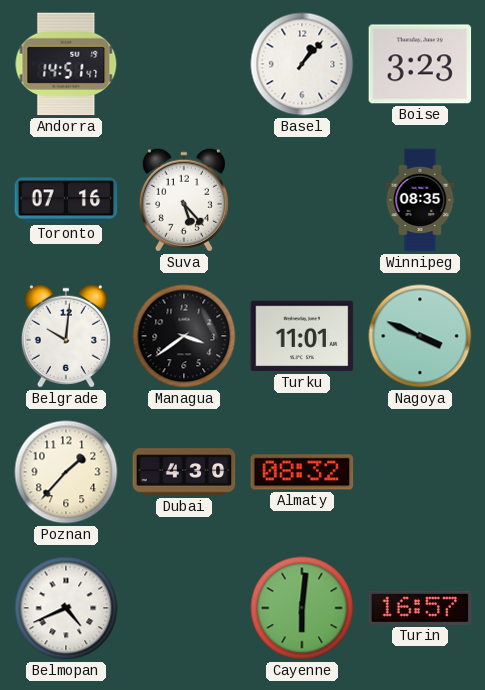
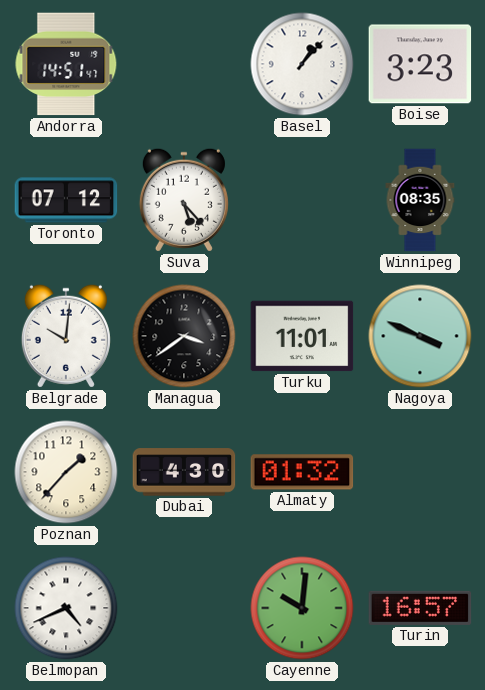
Toronto: 07:16 -> 07:12
Almaty: 08:32 -> 01:32
Cayenne: 6:01 -> 10:01
